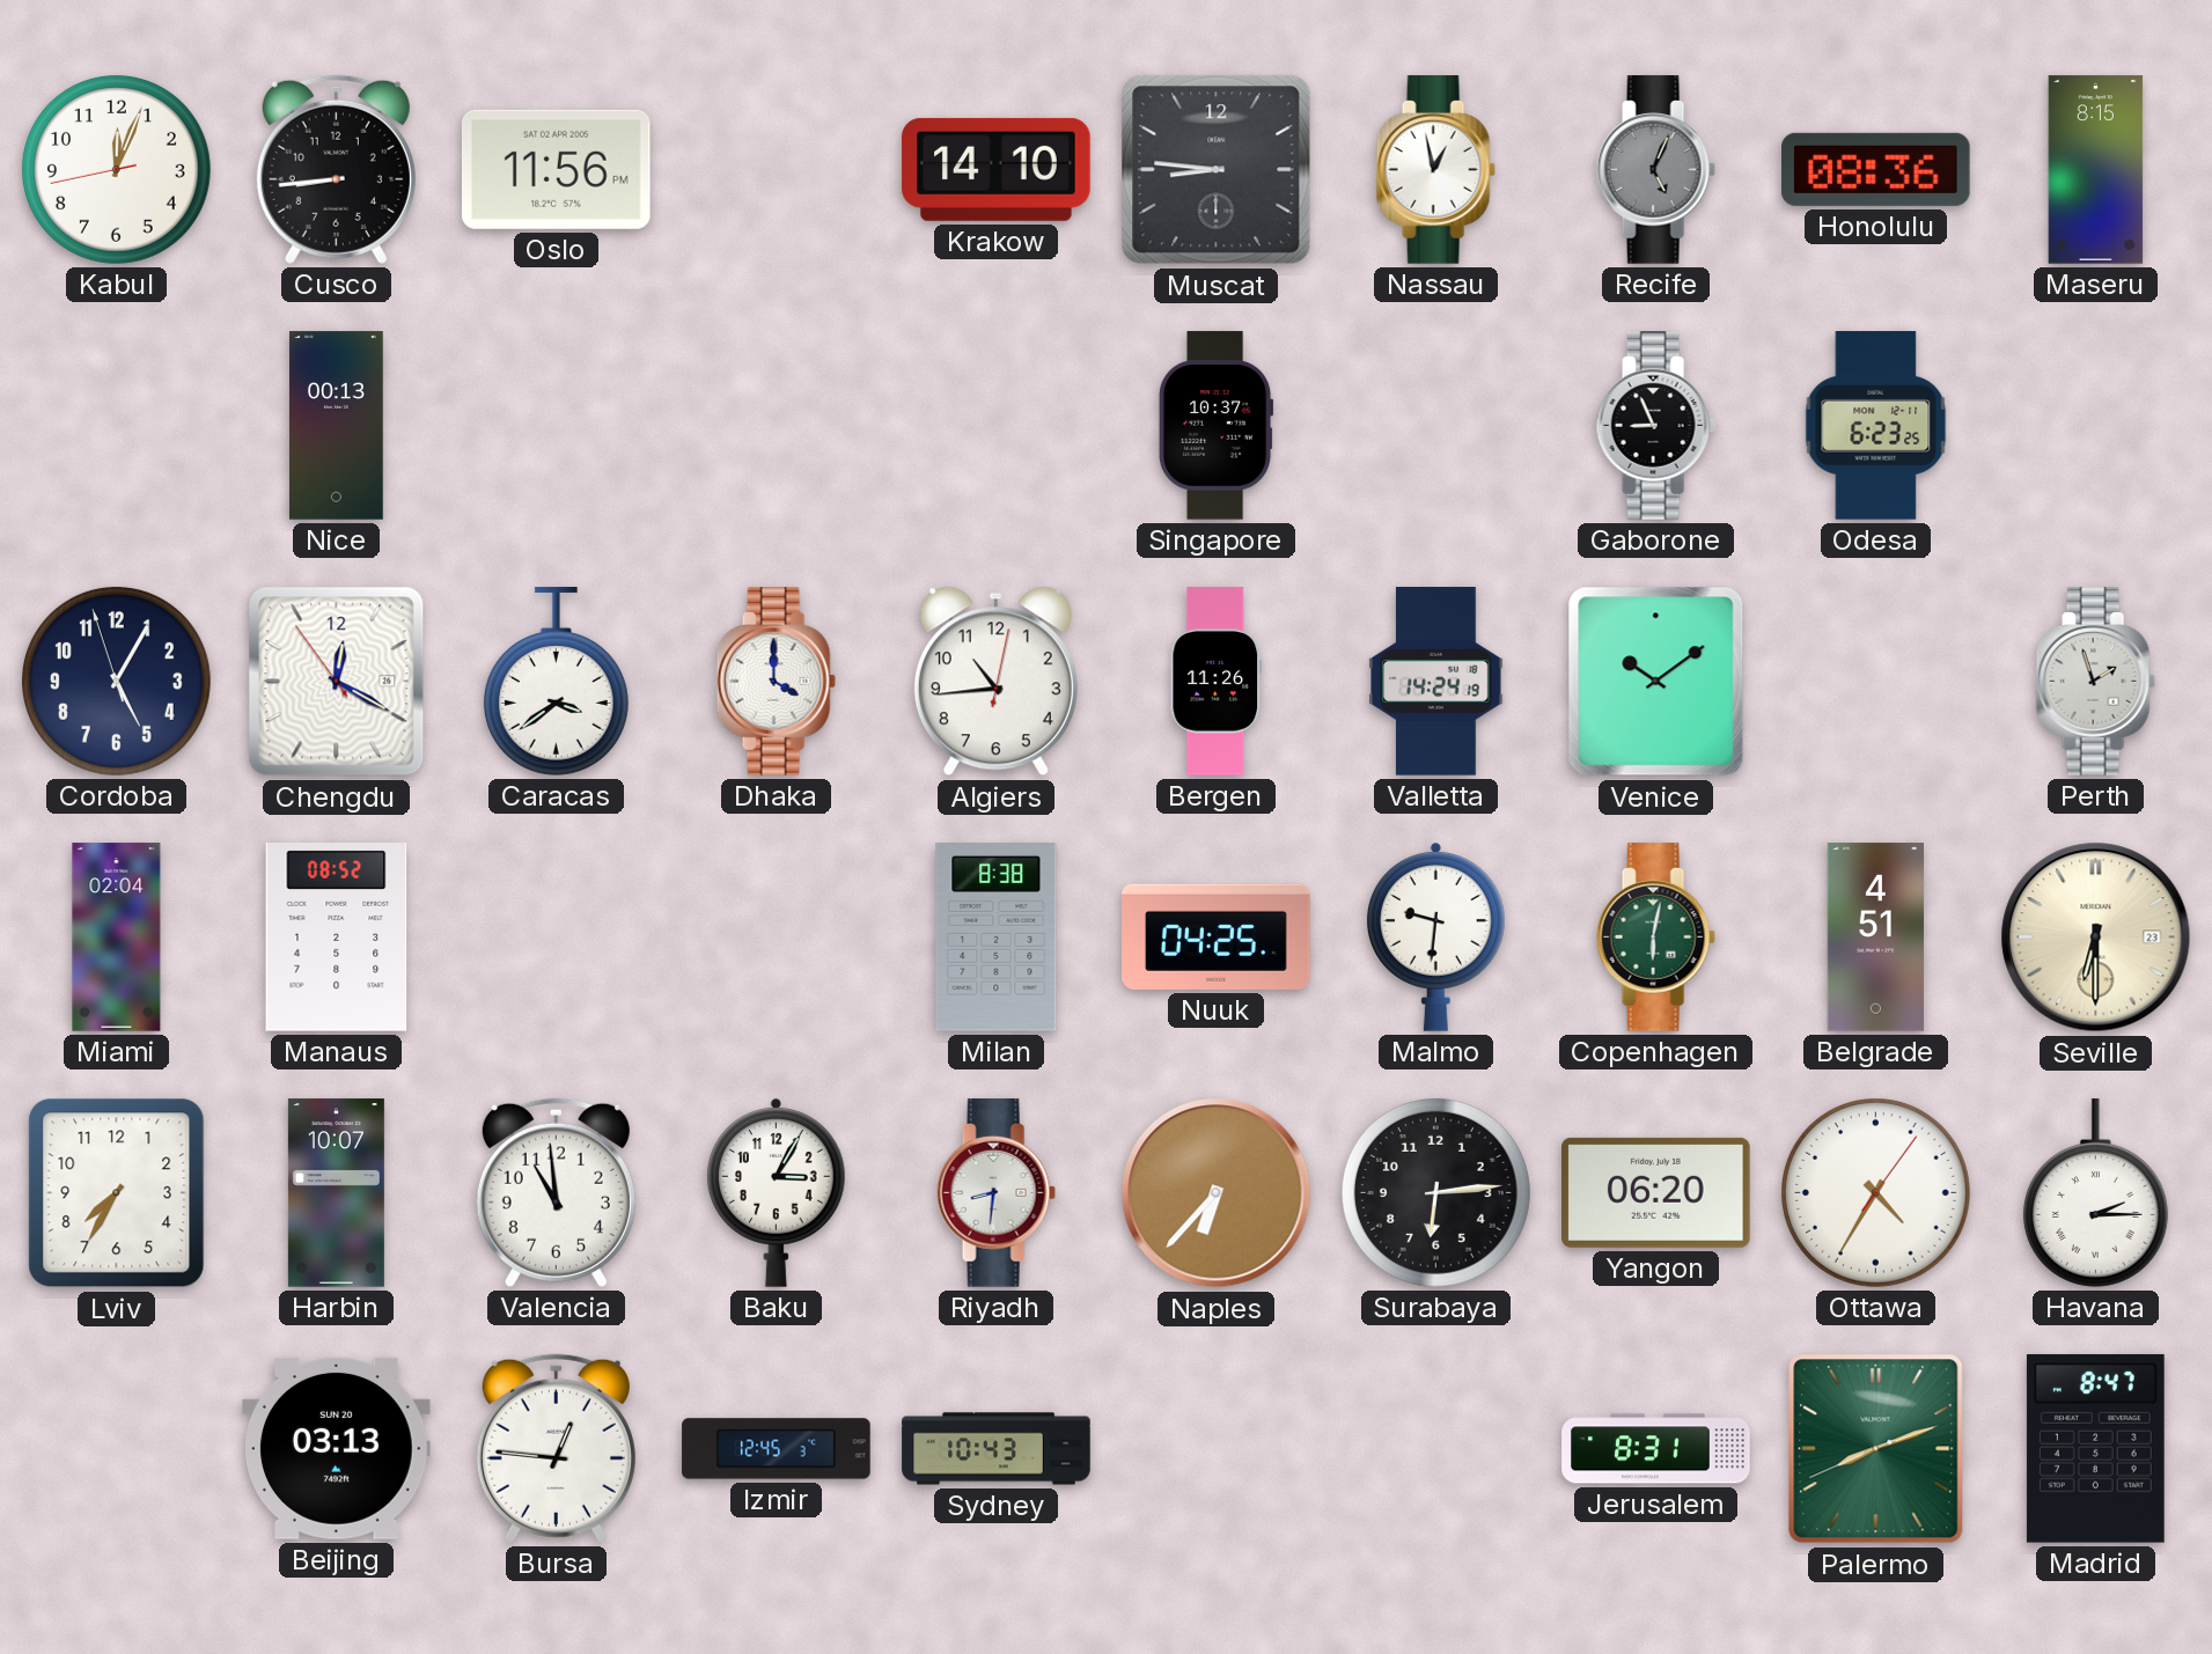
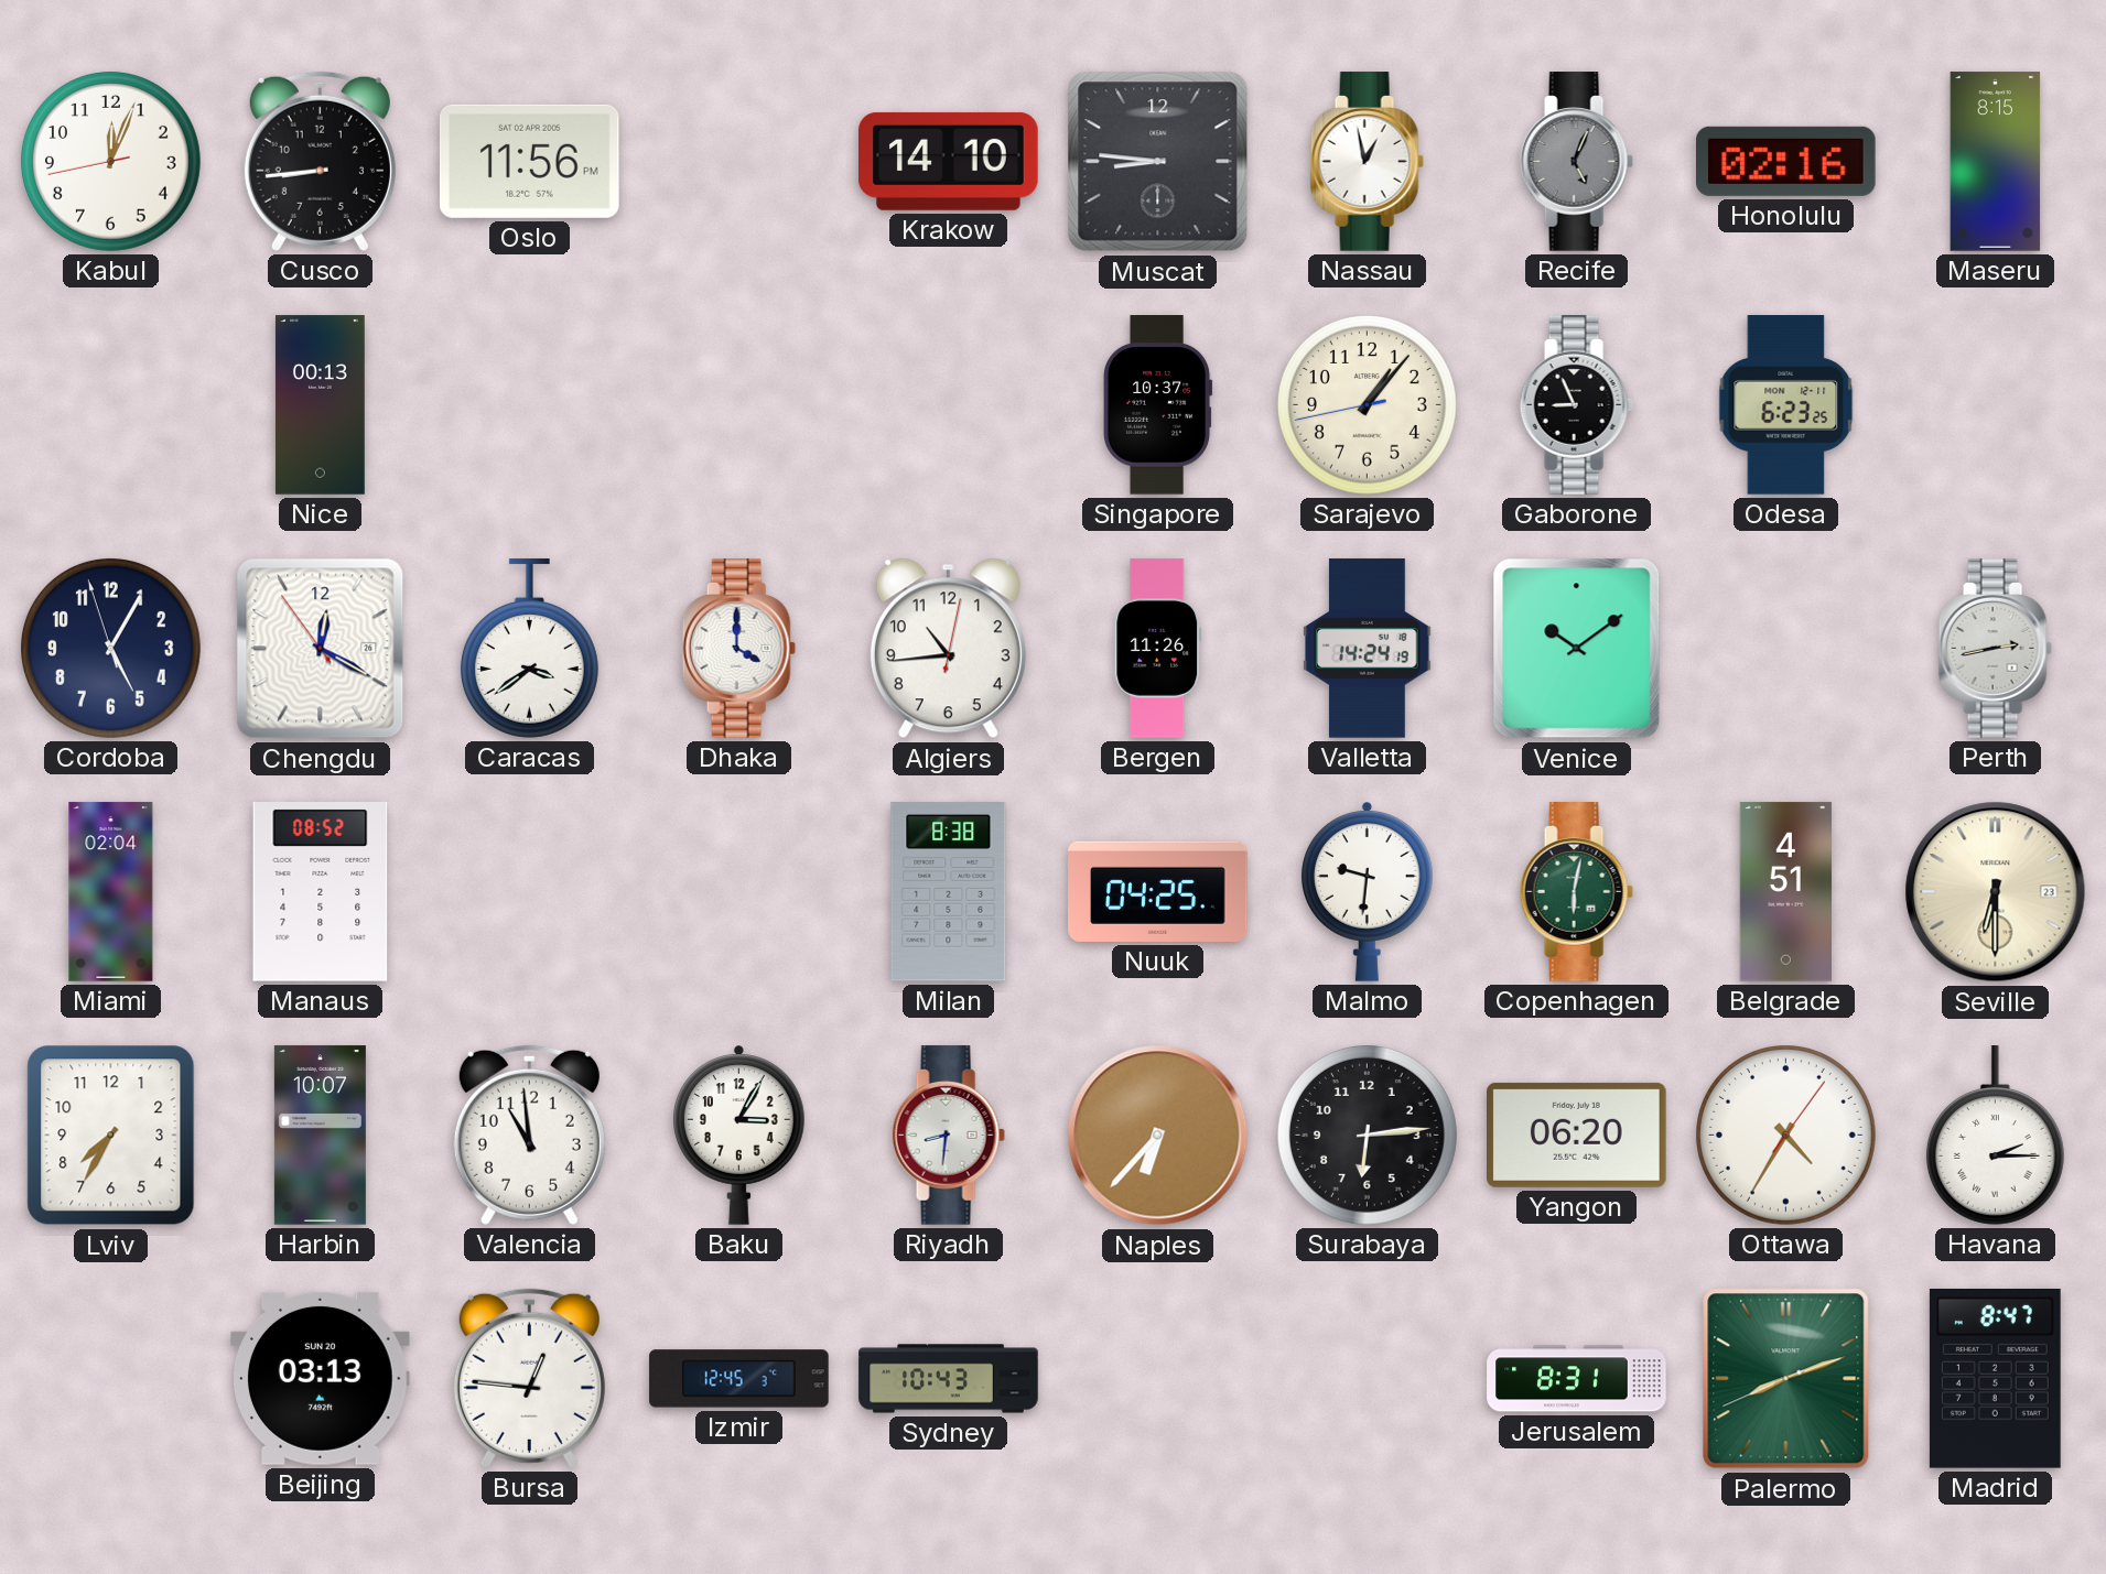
Honolulu: 08:36 -> 02:16
Sarajevo: none -> 1:06
Perth: 1:57 -> 2:43
